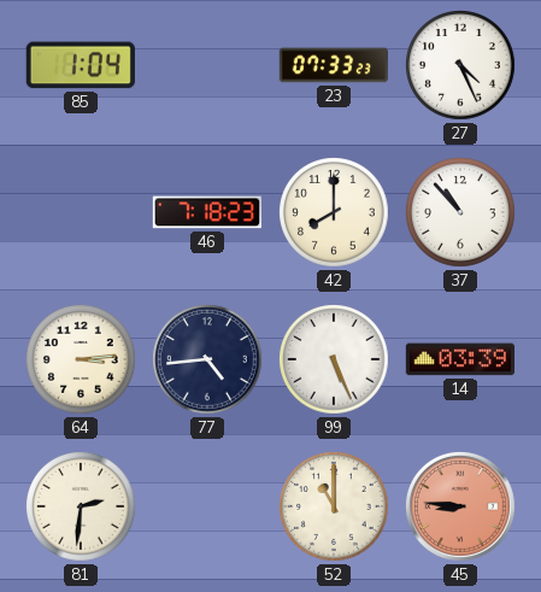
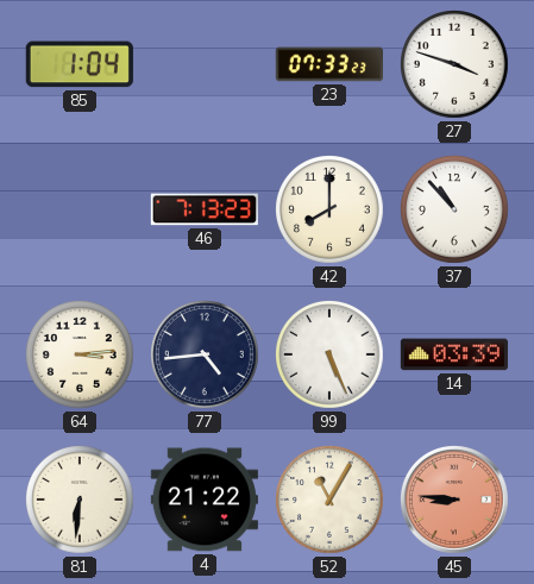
27: 4:26 -> 3:48
46: 7:18 -> 7:13
81: 2:31 -> 6:31
4: none -> 21:22
52: 11:00 -> 11:05
